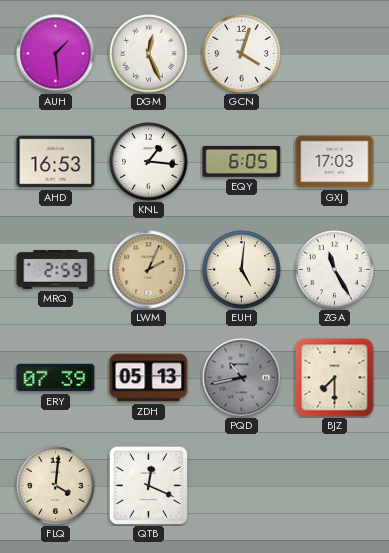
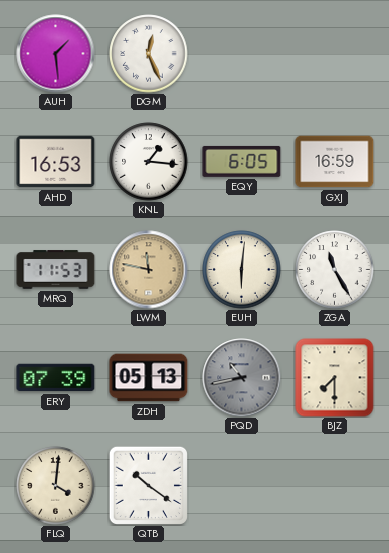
GCN: 4:03 -> none
GXJ: 17:03 -> 16:59
MRQ: 2:59 -> 11:53
LWM: 2:04 -> 11:47
EUH: 5:01 -> 6:01
QTB: 12:19 -> 10:21
